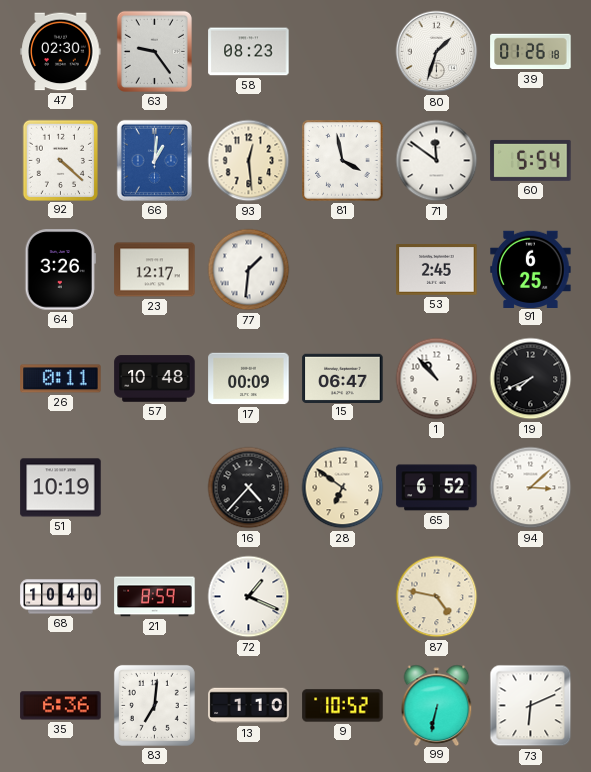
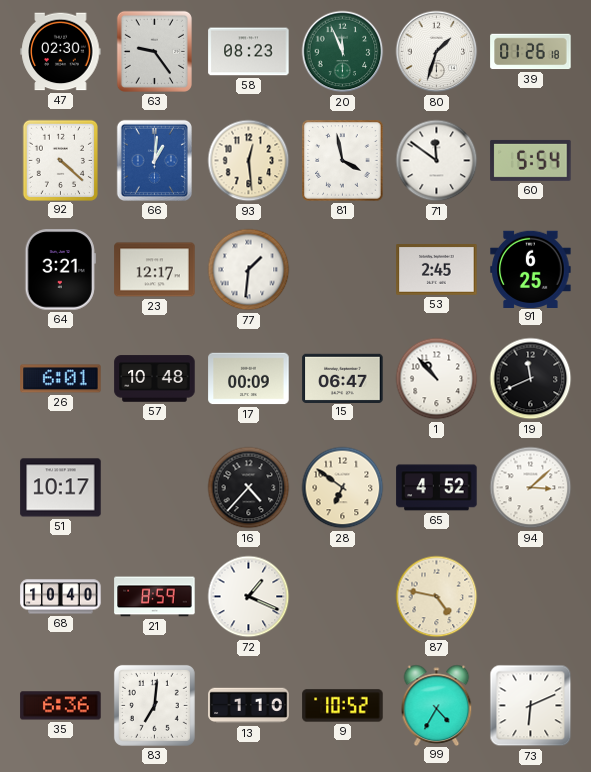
20: none -> 11:56
64: 3:26 -> 3:21
26: 0:11 -> 6:01
19: 7:41 -> 11:41
51: 10:19 -> 10:17
65: 6:52 -> 4:52
99: 6:32 -> 4:35
